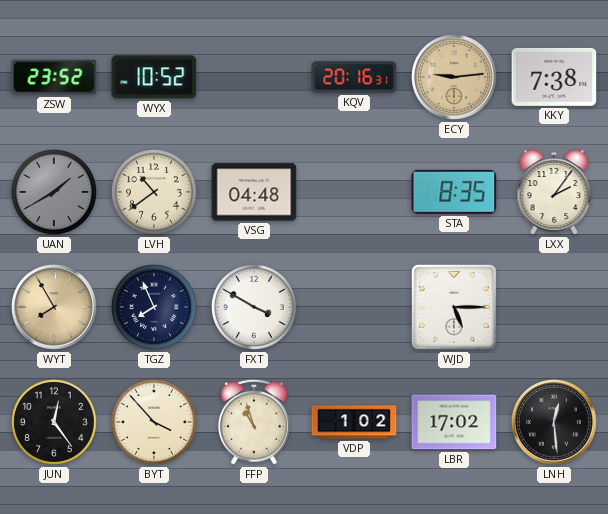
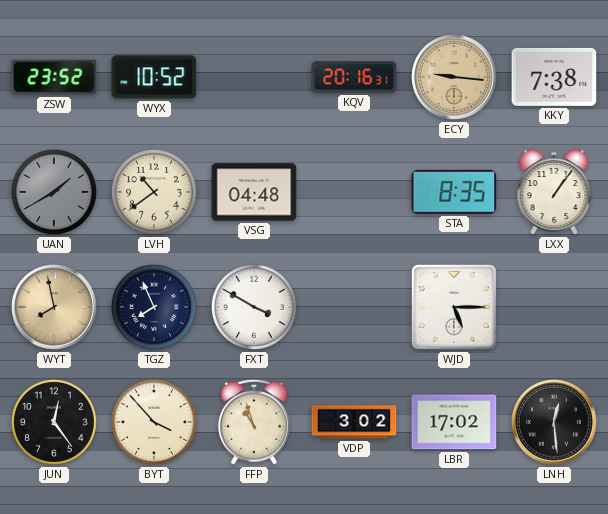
ECY: 9:14 -> 9:16
LXX: 2:06 -> 1:06
WYT: 7:55 -> 7:58
VDP: 1:02 -> 3:02
